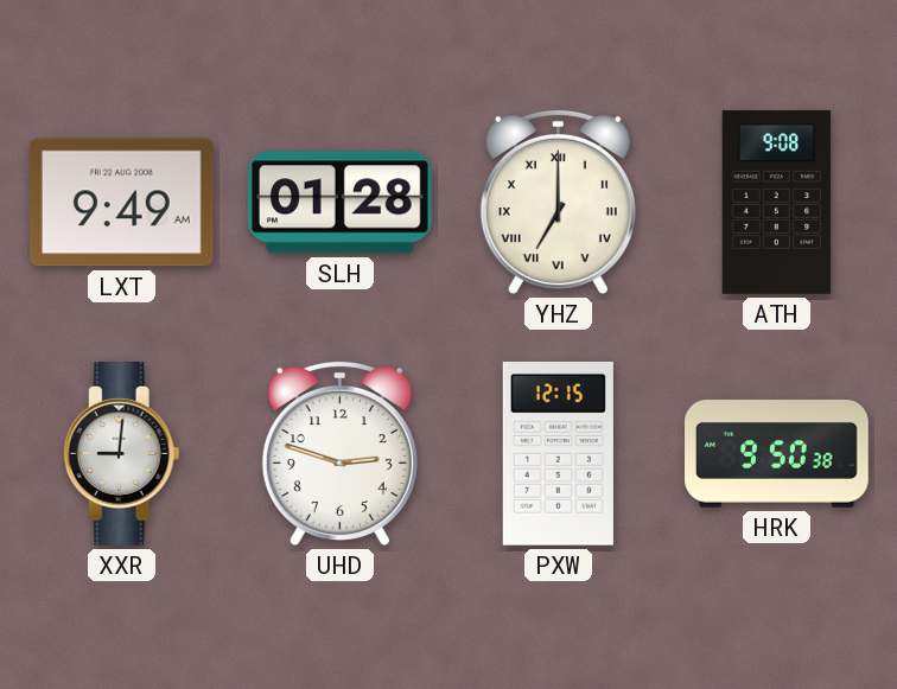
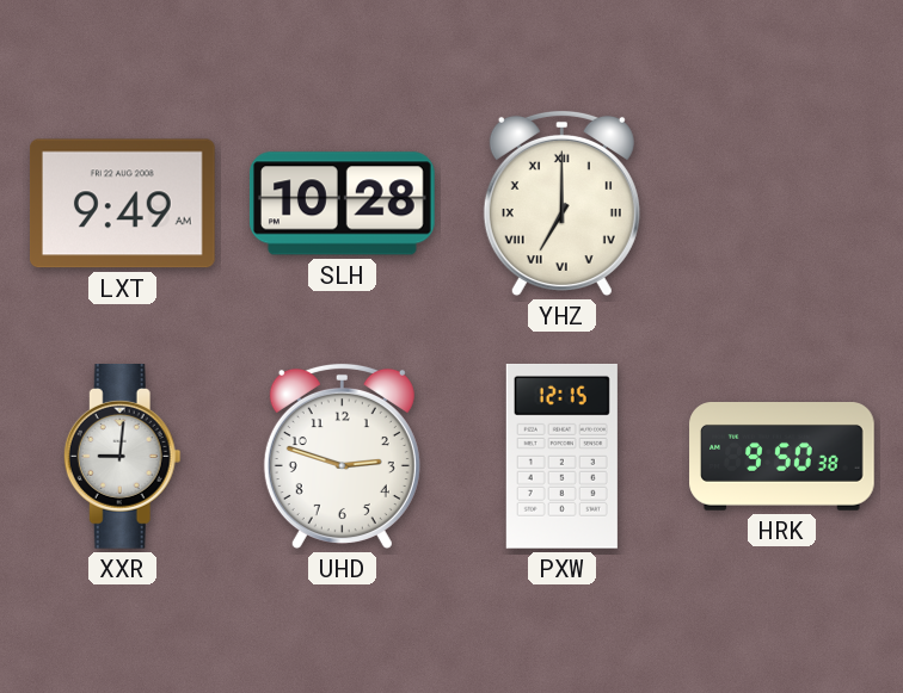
SLH: 01:28 -> 10:28
ATH: 9:08 -> none
